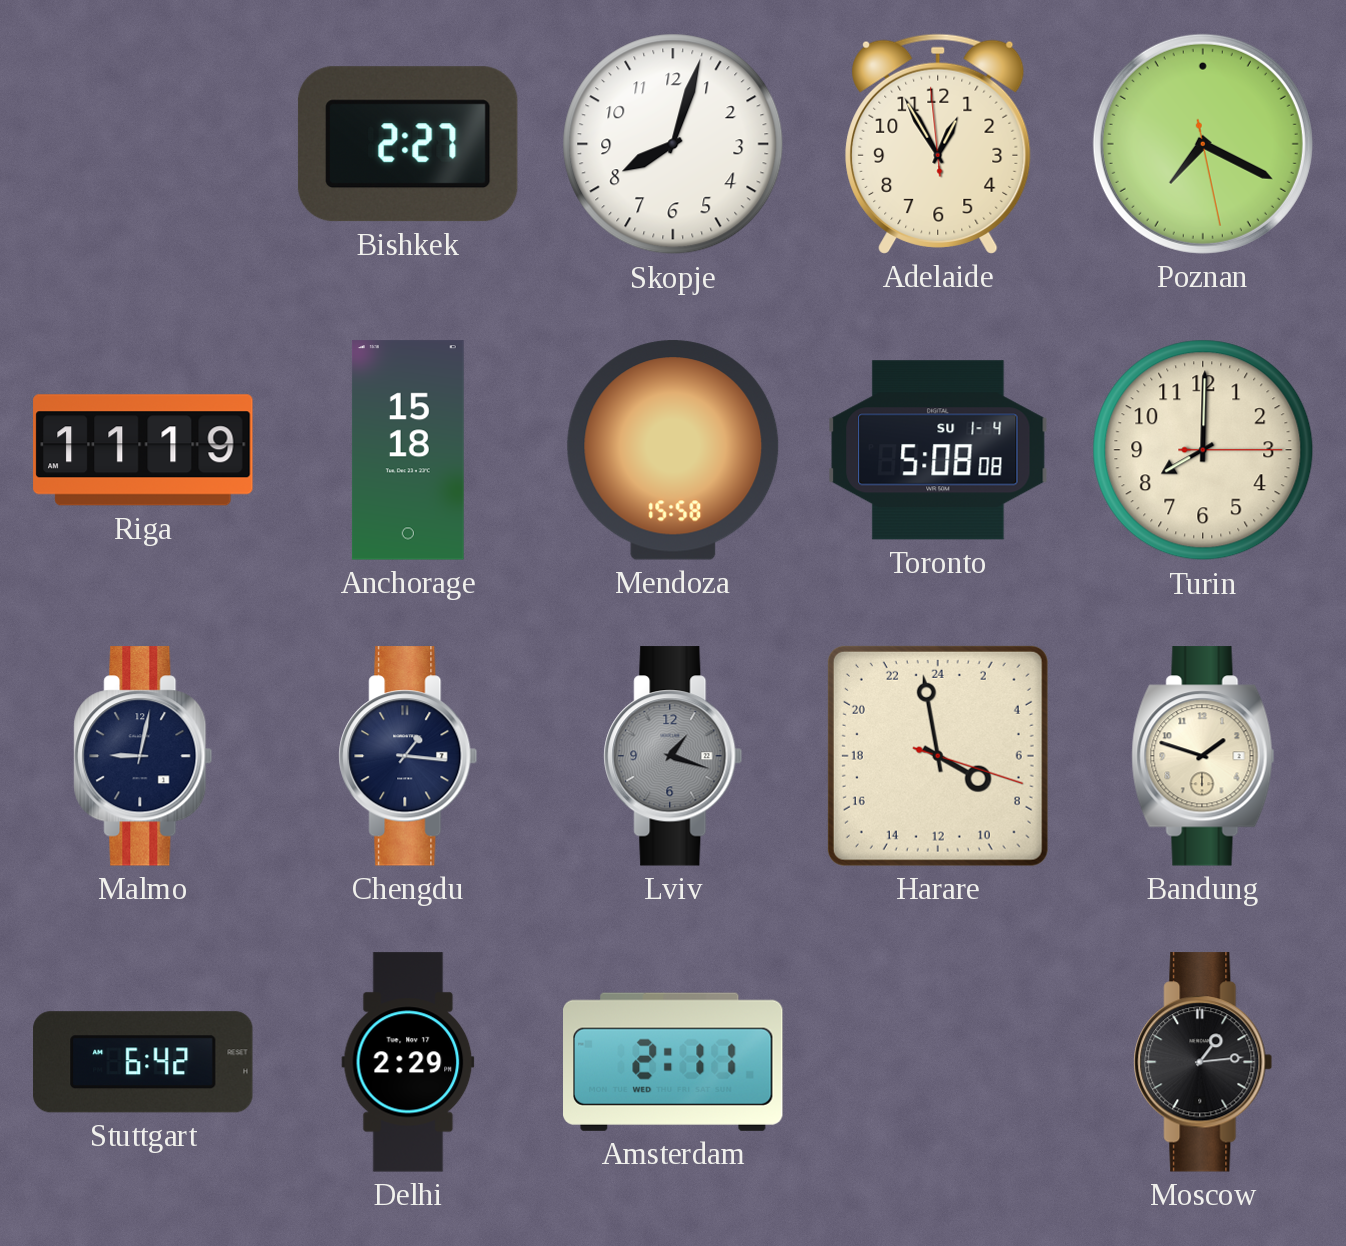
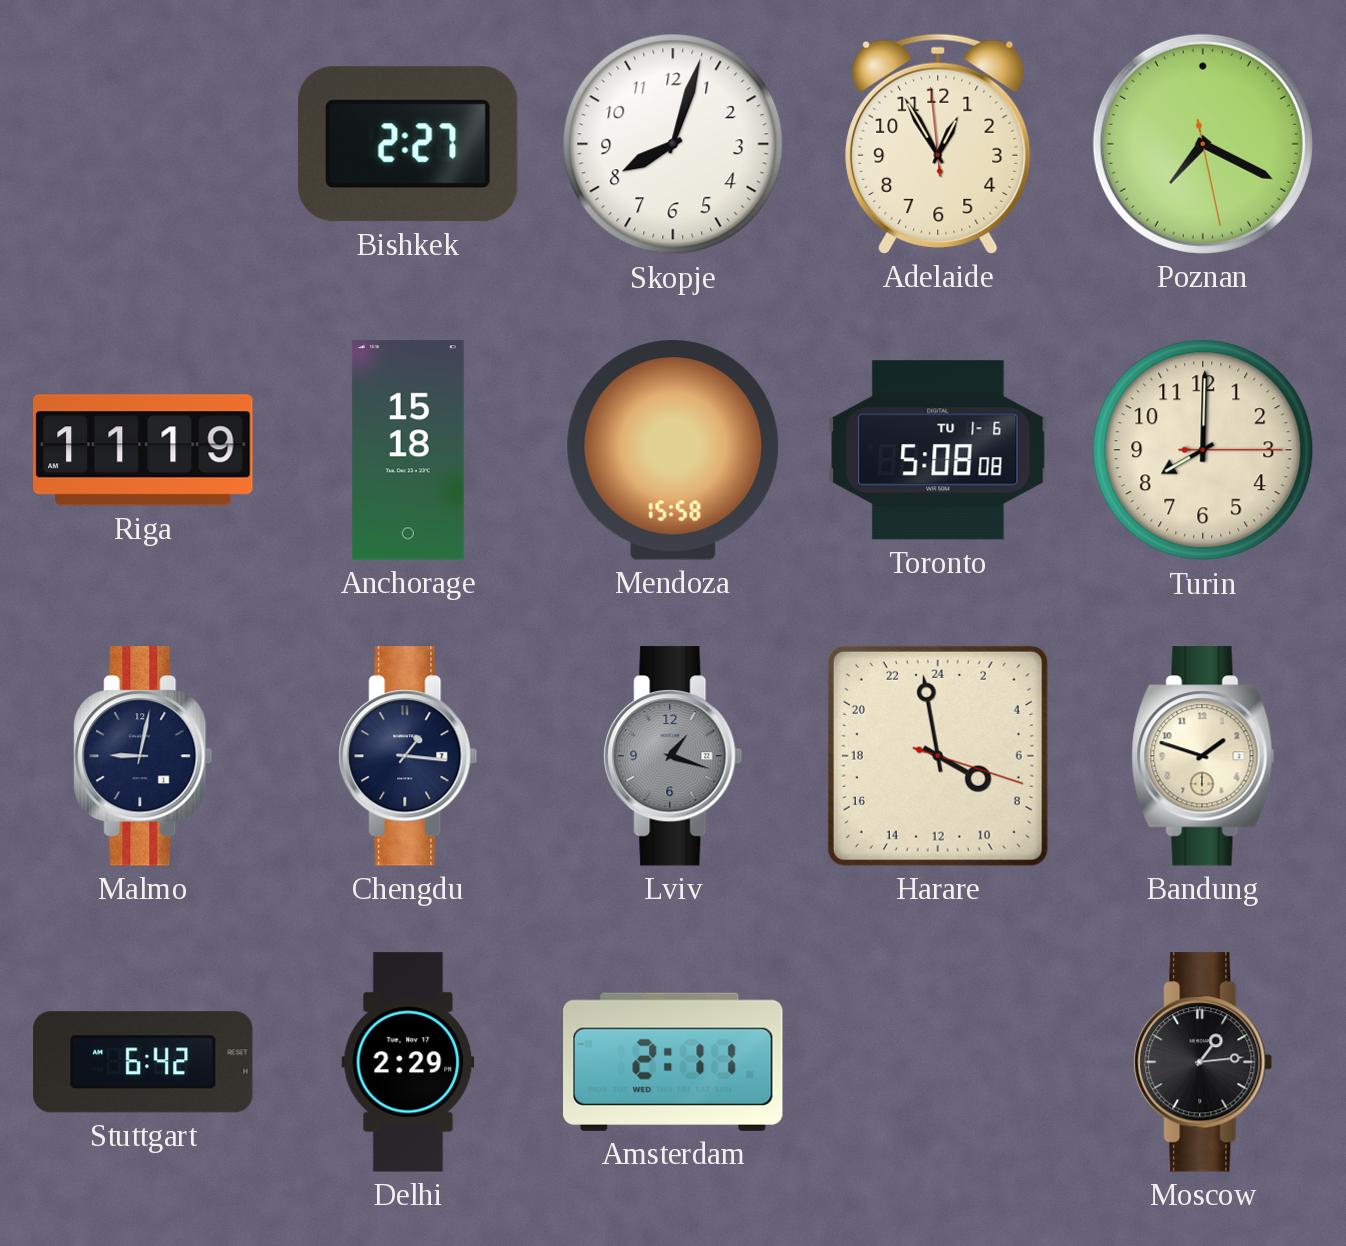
Toronto date: SU 1-4 -> TU 1-6
